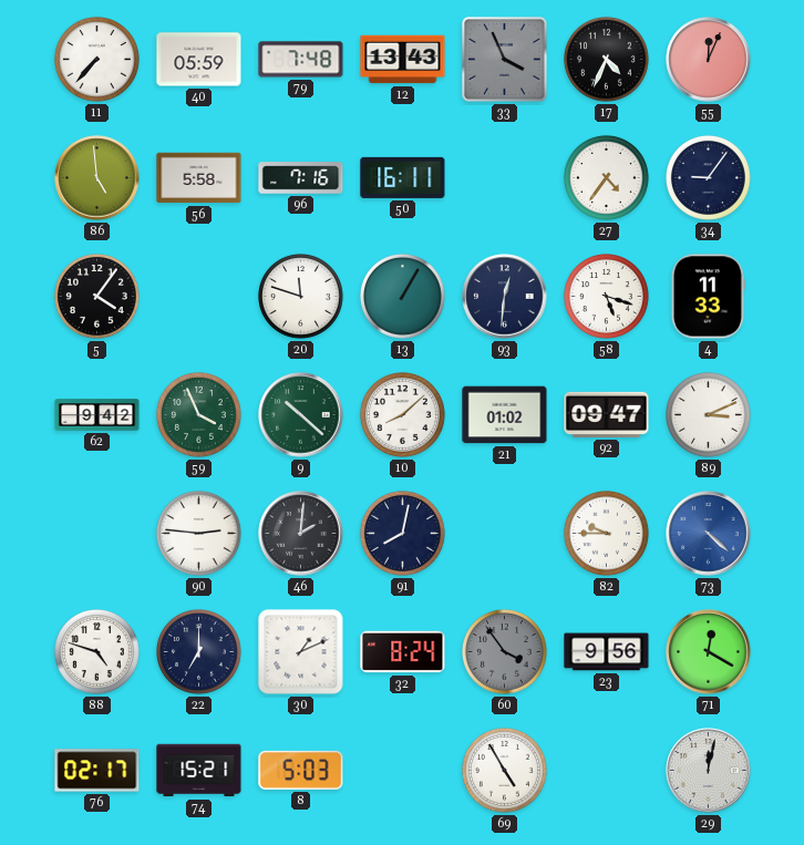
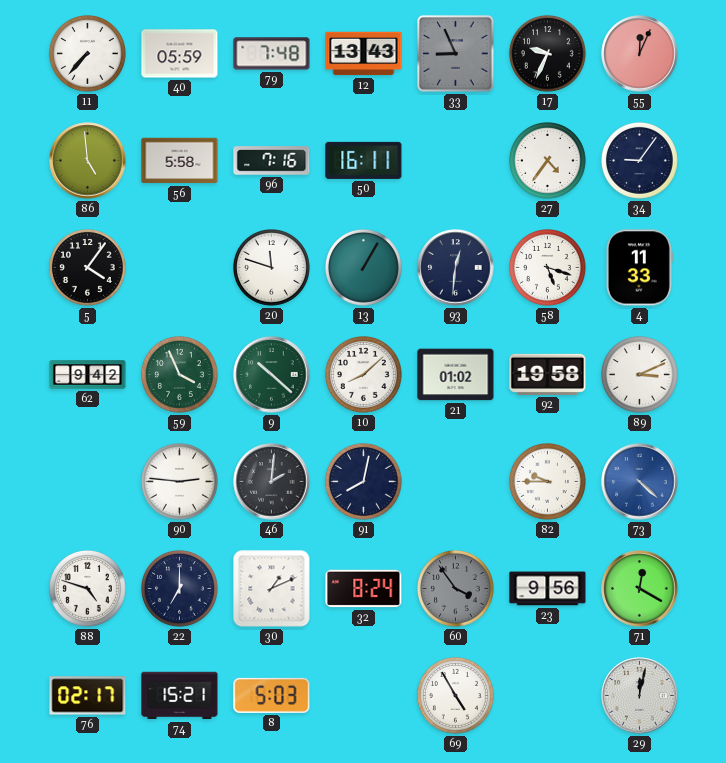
33: 3:56 -> 8:56
17: 4:34 -> 9:34
92: 09:47 -> 19:58
